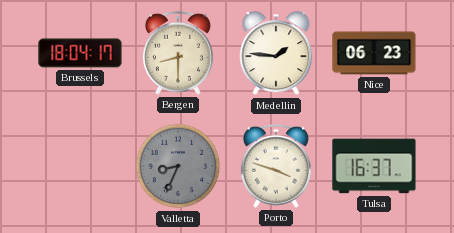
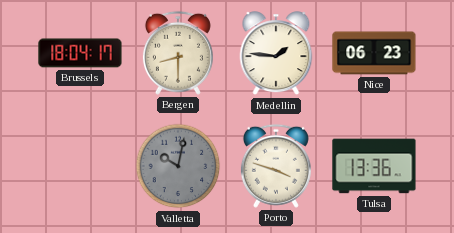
Valletta: 8:34 -> 10:02
Tulsa: 16:37 -> 13:36
